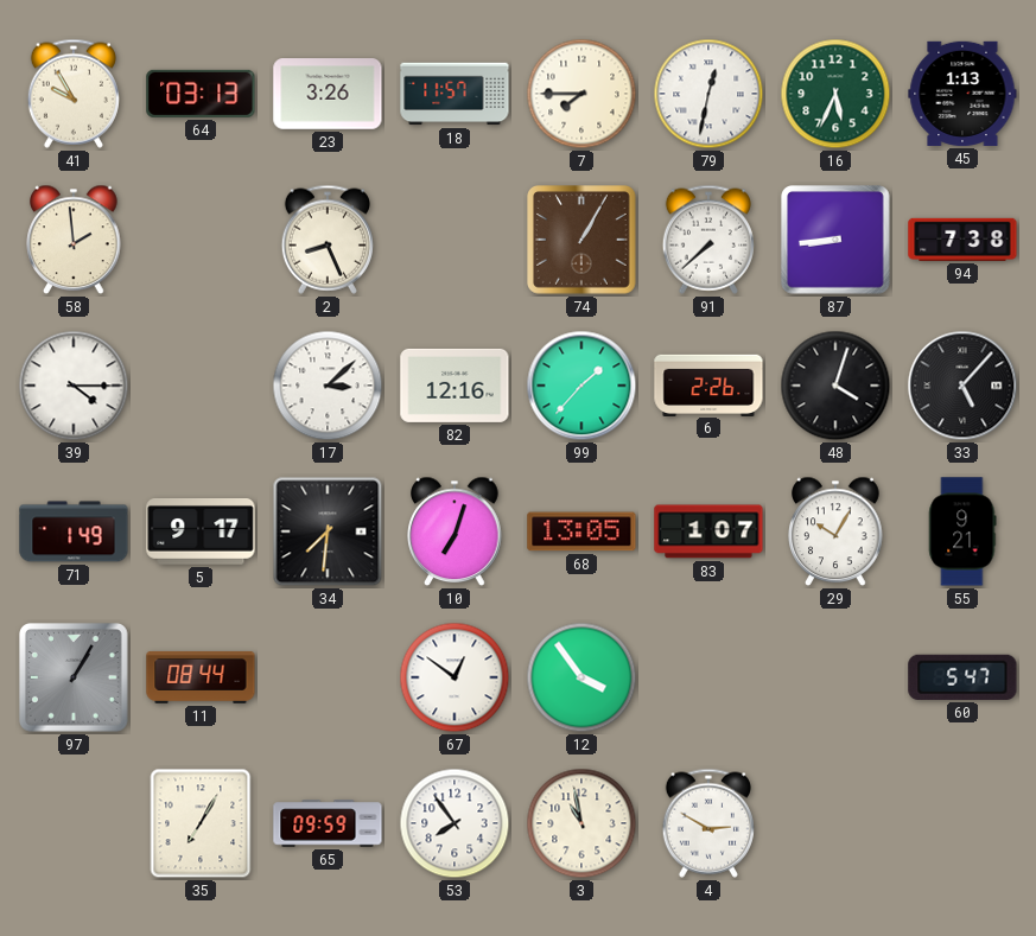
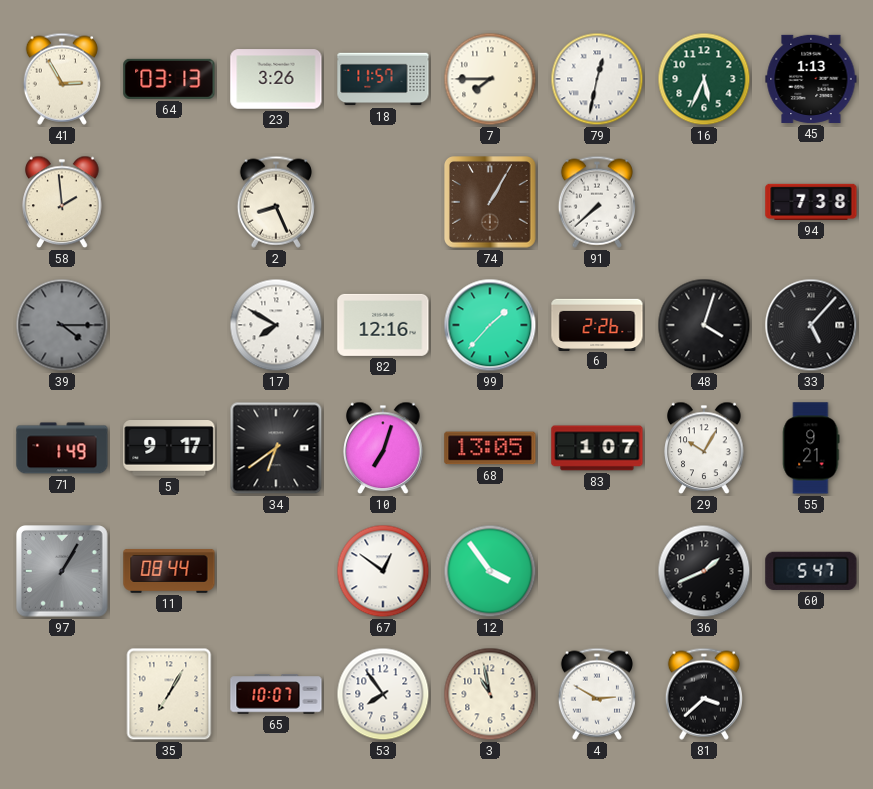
41: 9:55 -> 2:55
87: 8:44 -> none
39 dial: white -> grey
17: 3:08 -> 7:50
34: 7:31 -> 6:39
36: none -> 1:41
65: 09:59 -> 10:07
81: none -> 3:38
